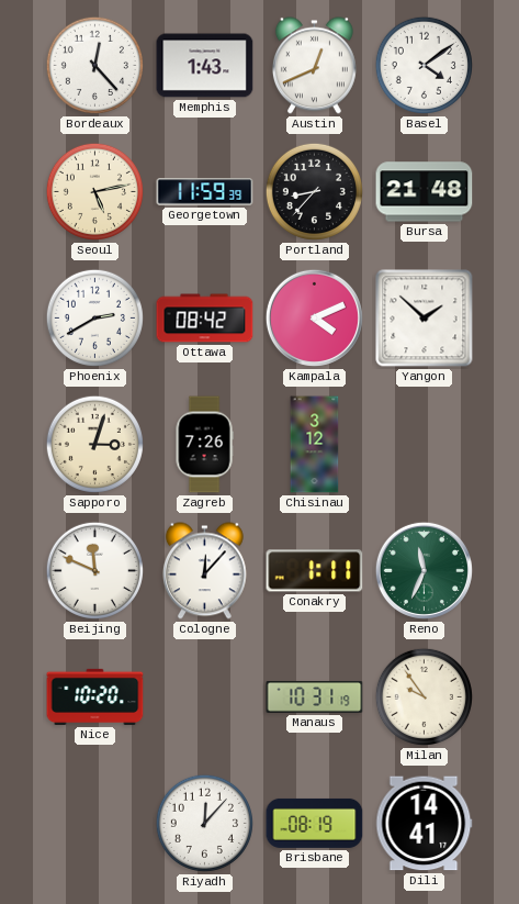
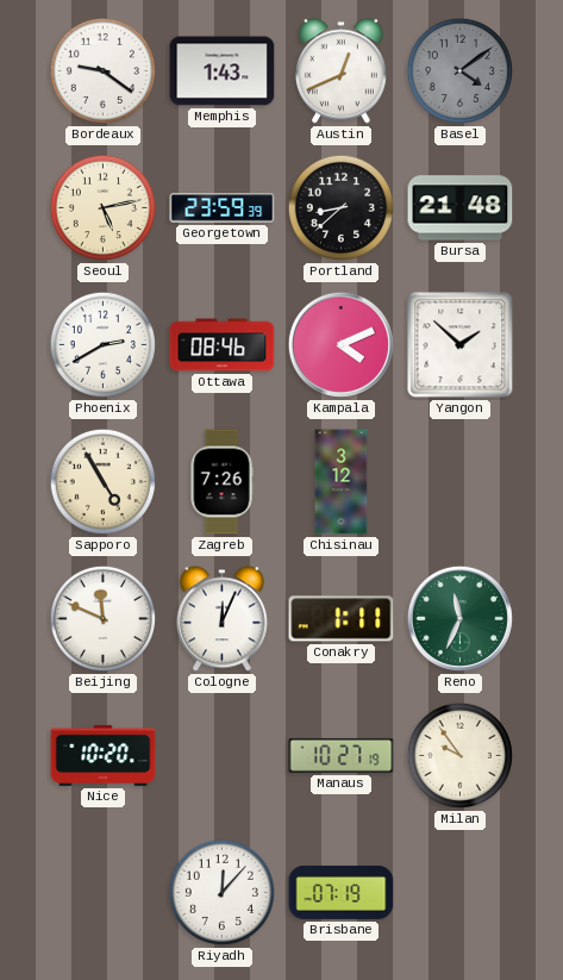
Bordeaux: 12:23 -> 9:21
Basel dial: white -> grey
Georgetown: 11:59 -> 23:59
Portland: 8:37 -> 8:38
Ottawa: 08:42 -> 08:46
Sapporo: 3:03 -> 4:55
Cologne: 12:07 -> 12:04
Manaus: 10:31 -> 10:27
Brisbane: 08:19 -> 07:19
Dili: 14:41 -> none
